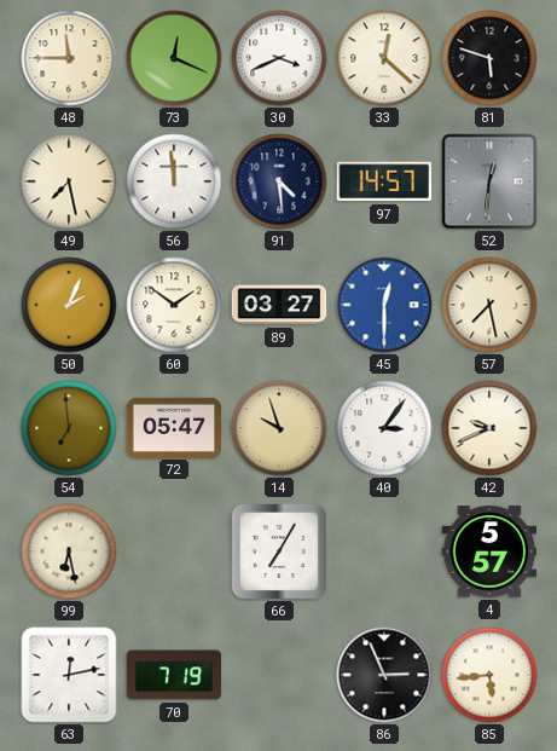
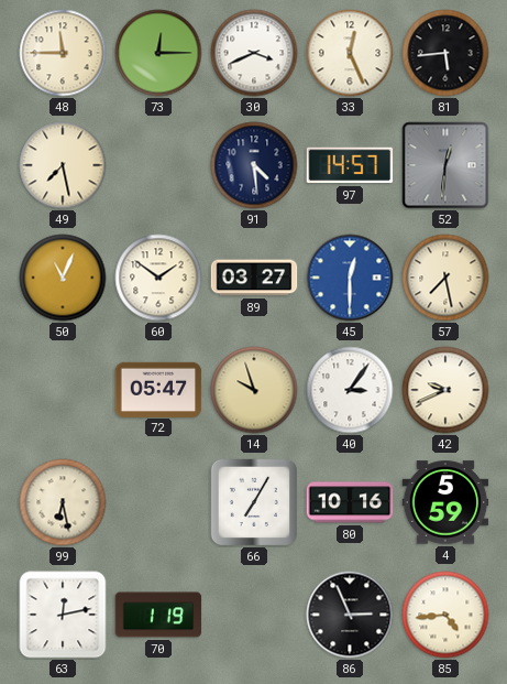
73: 12:19 -> 12:15
33: 12:22 -> 12:26
81: 5:48 -> 5:44
56: 11:59 -> none
50: 2:04 -> 11:04
54: 6:59 -> none
80: none -> 10:16
4: 5:57 -> 5:59
70: 7:19 -> 1:19
85: 5:44 -> 4:44
